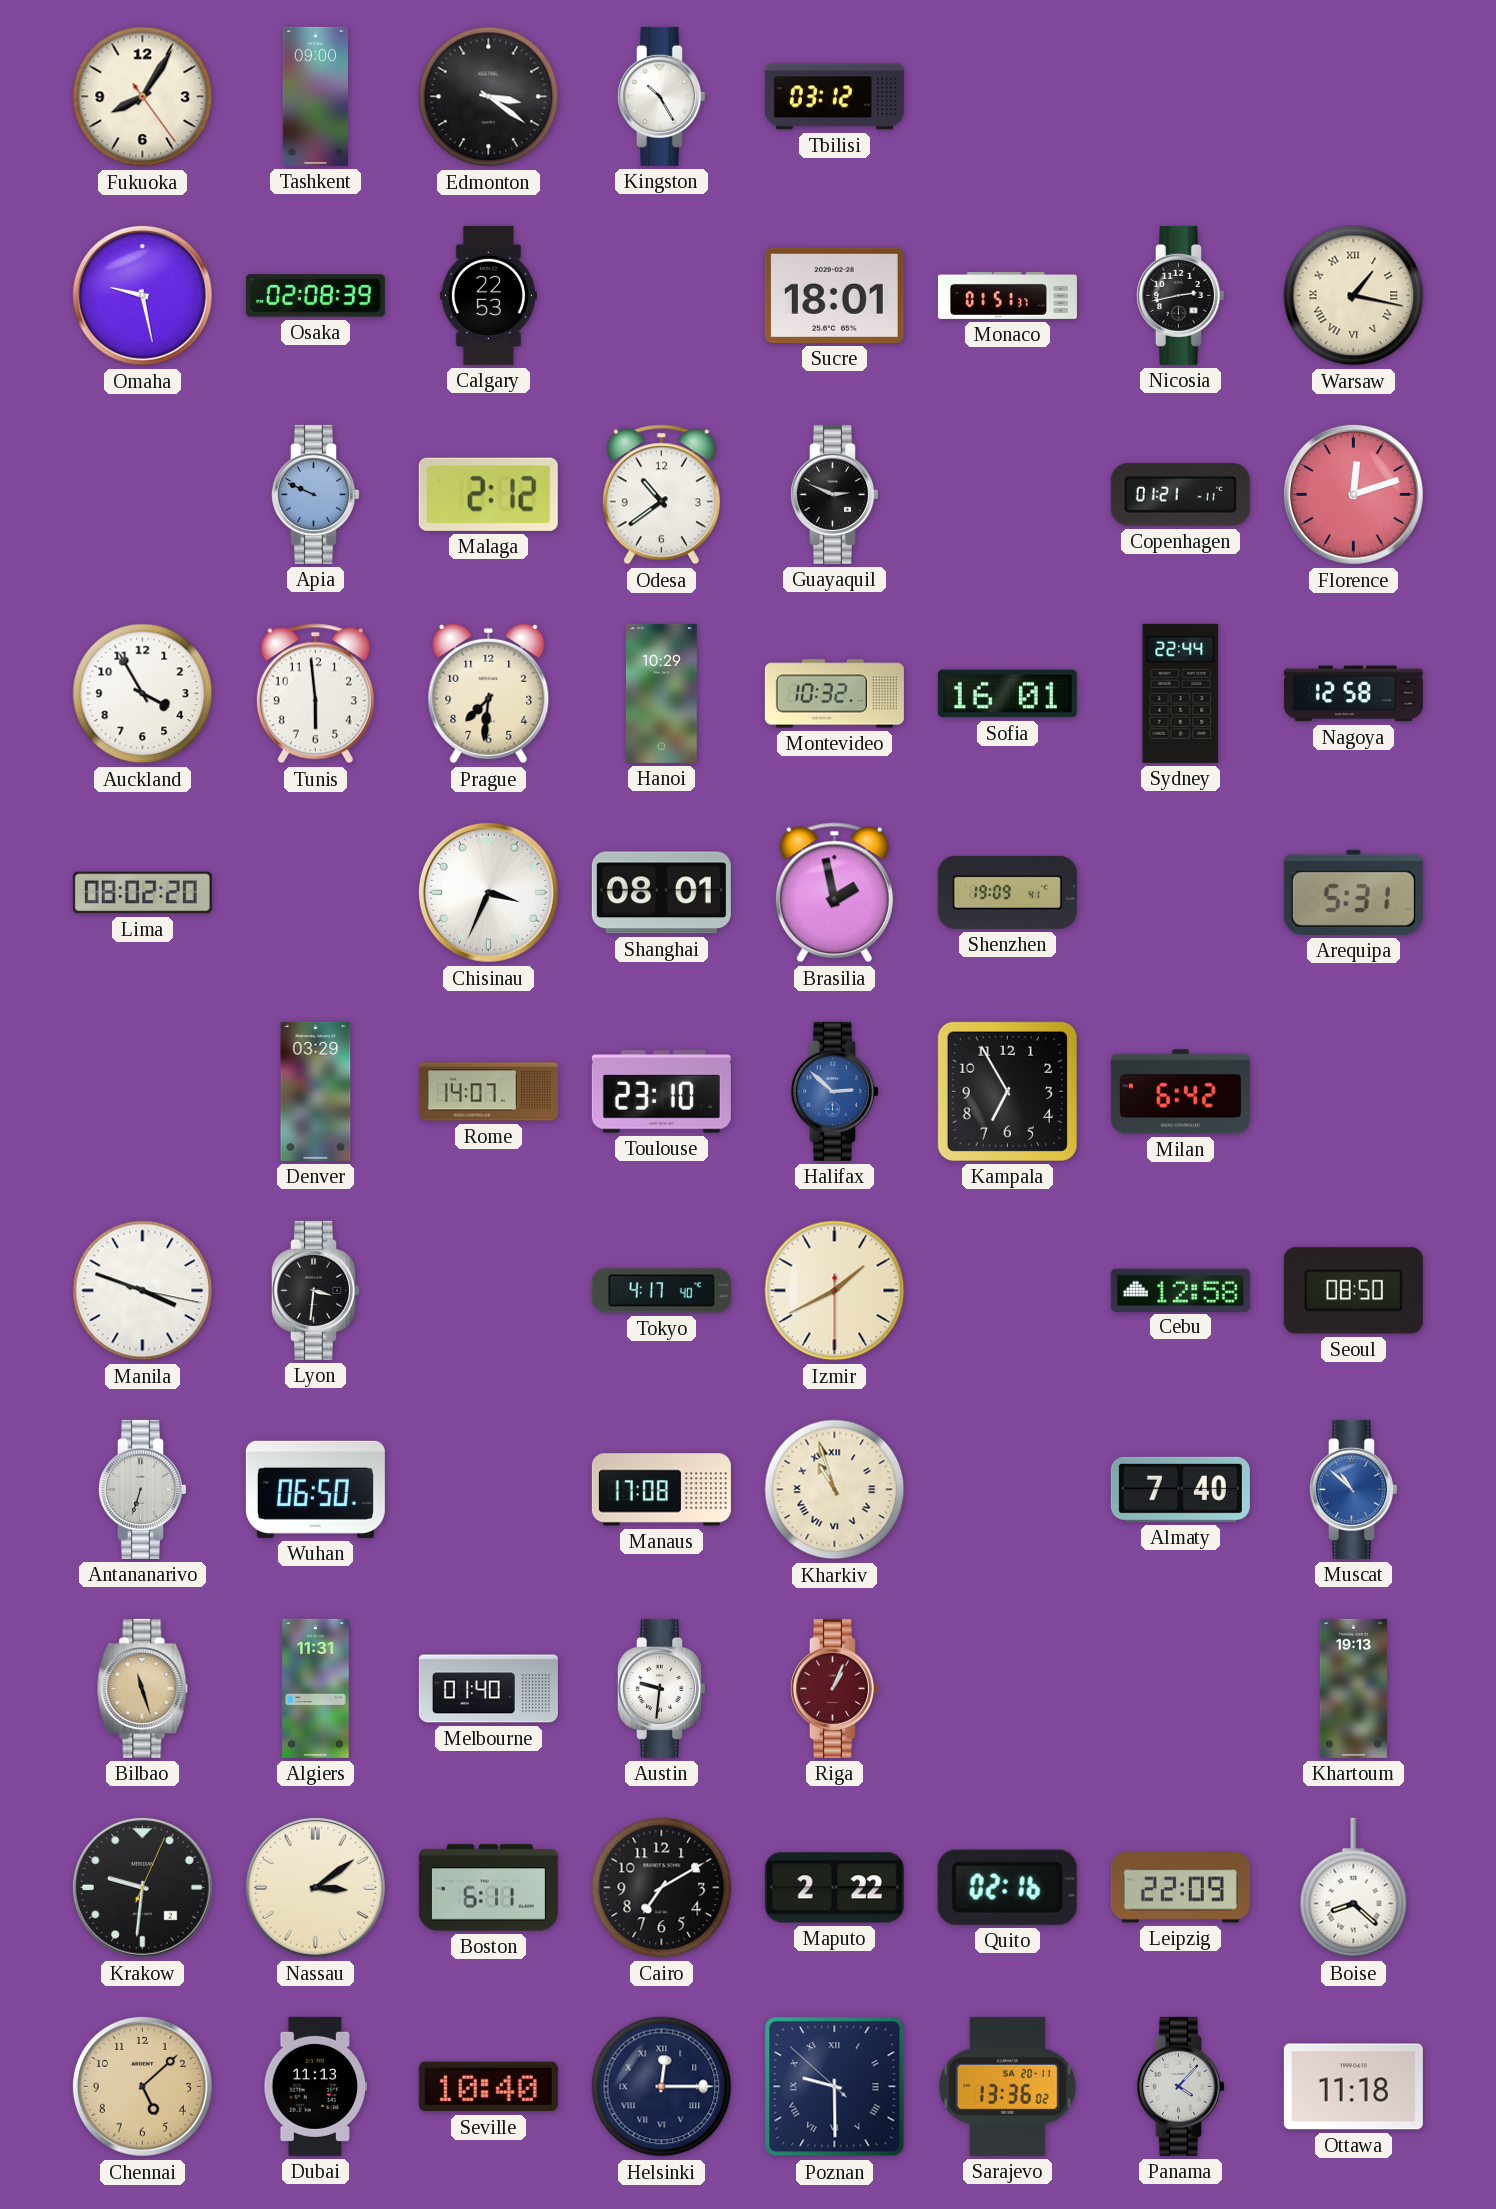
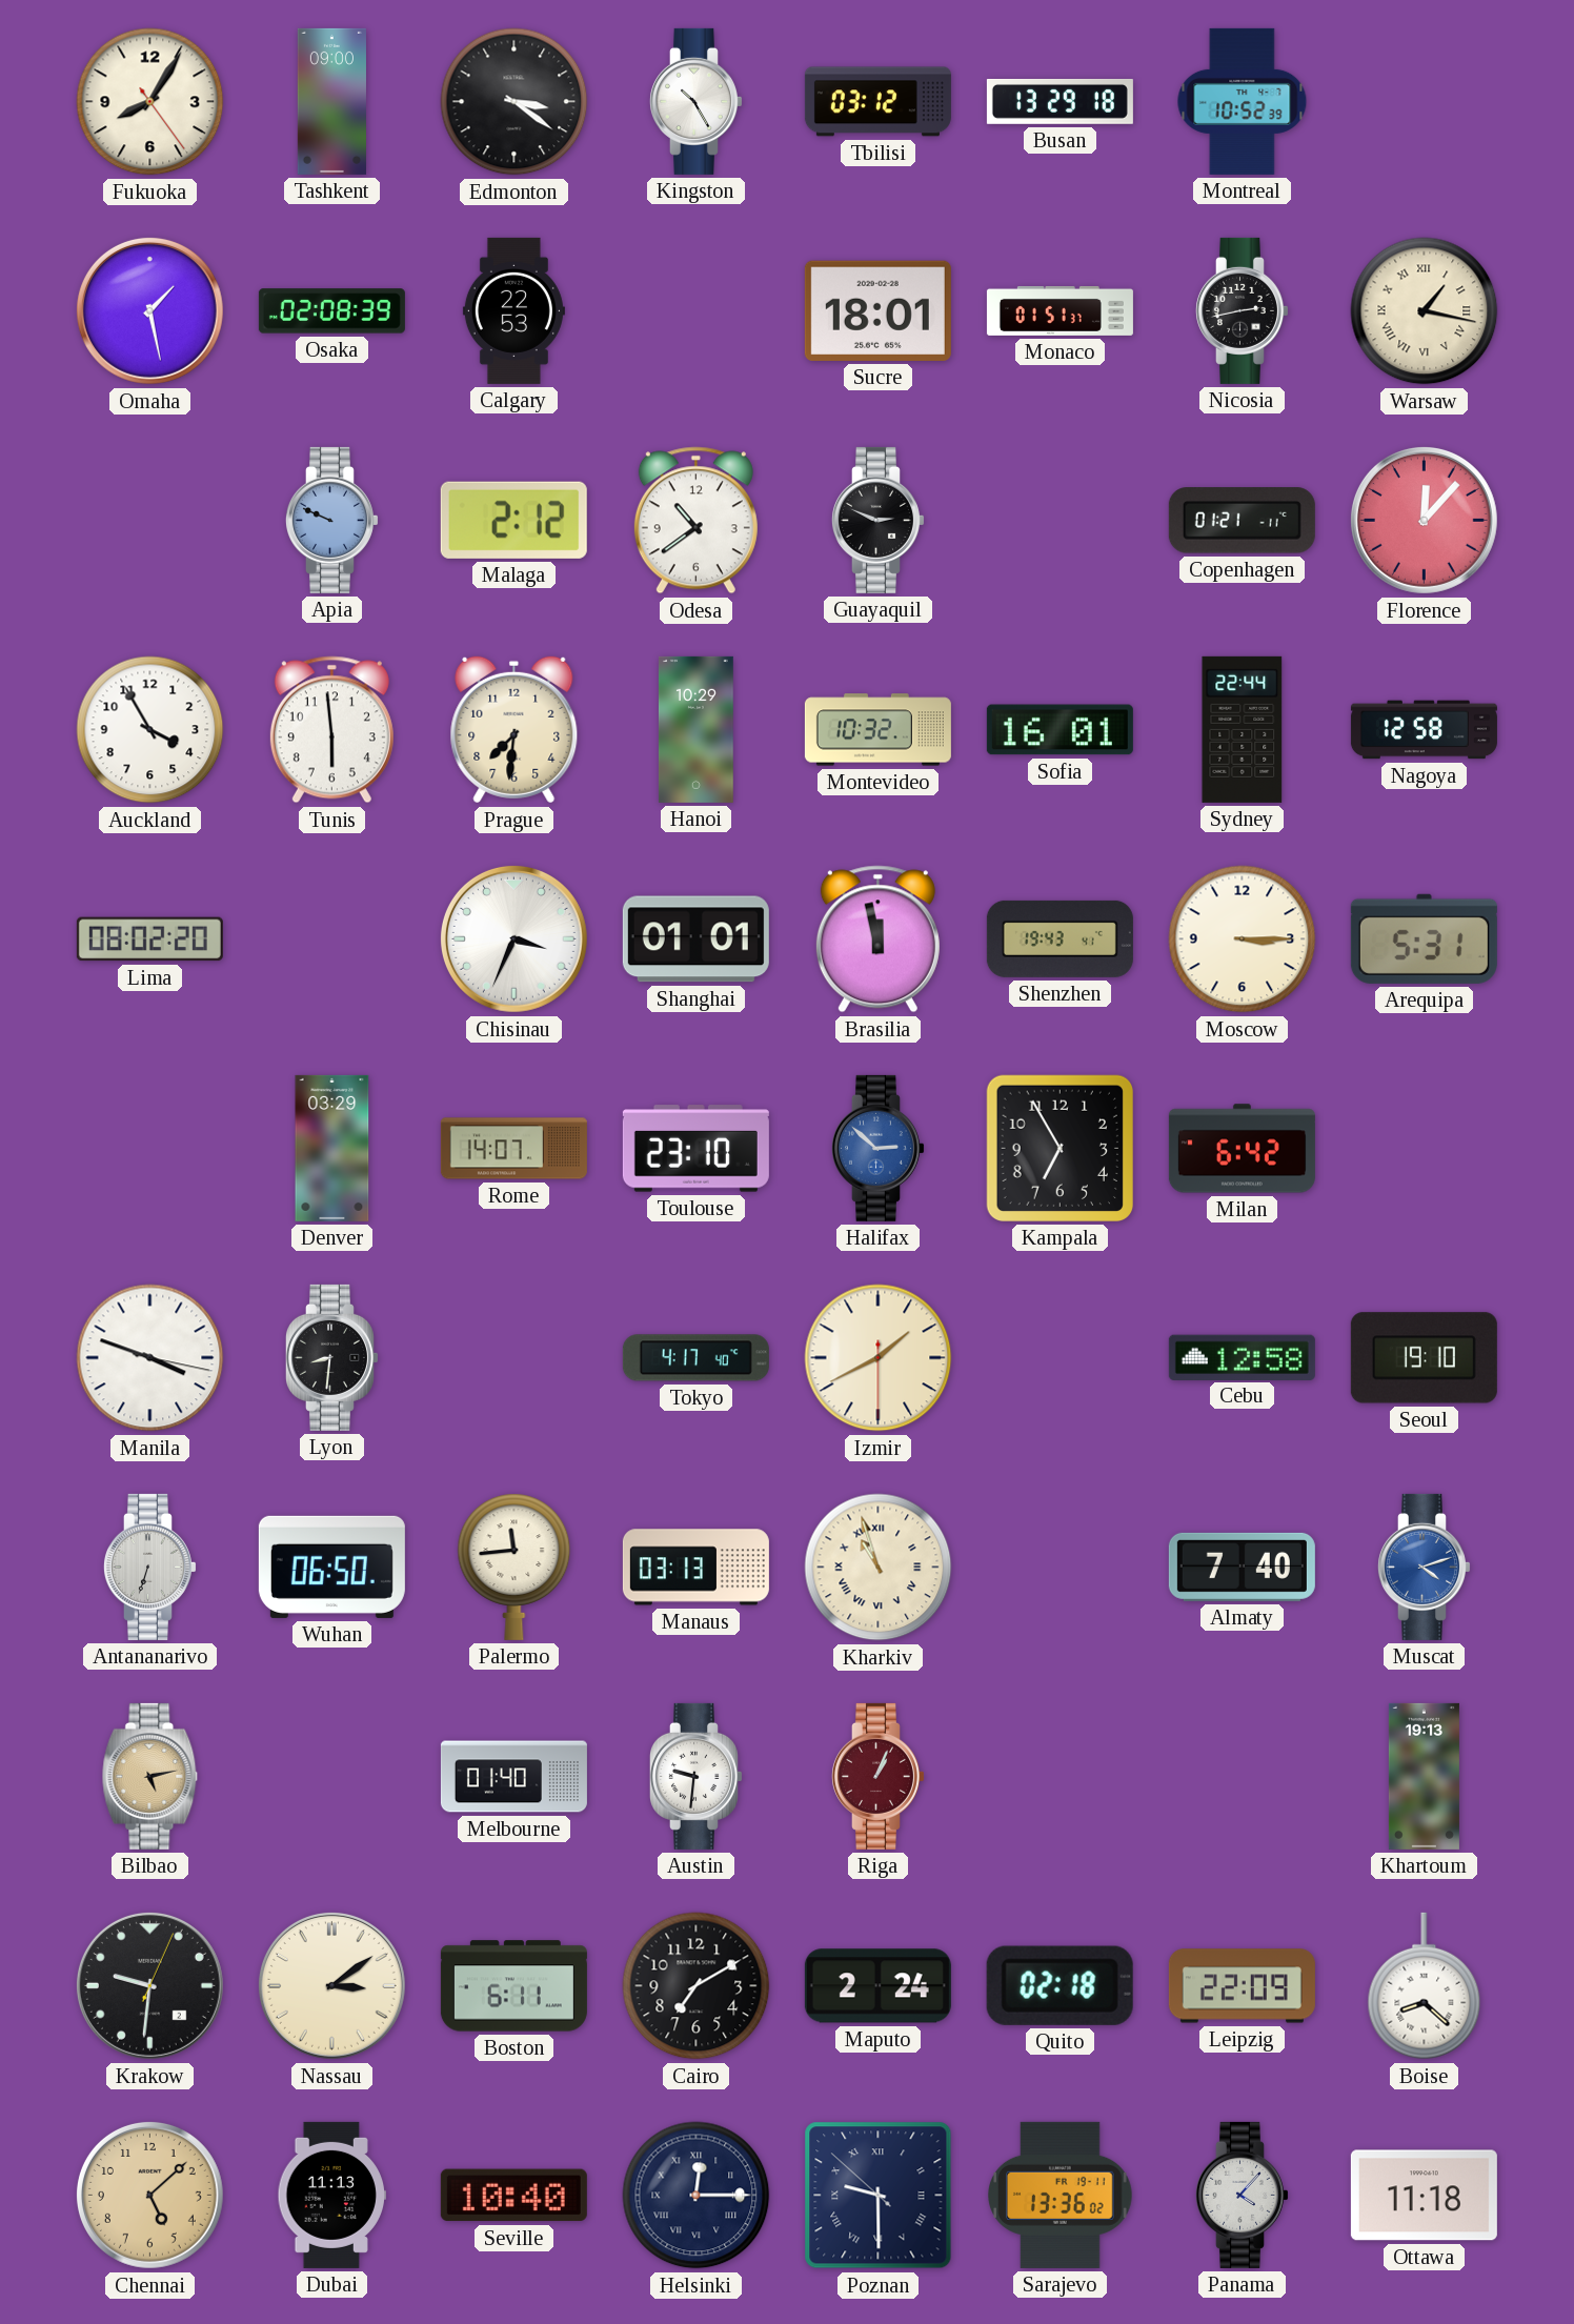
Busan: none -> 13:29
Montreal: none -> 10:52
Omaha: 9:28 -> 1:28
Florence: 12:12 -> 12:07
Shanghai: 08:01 -> 01:01
Brasilia: 1:58 -> 11:58
Shenzhen: 19:09 -> 19:43
Moscow: none -> 3:15
Lyon: 3:31 -> 8:31
Seoul: 08:50 -> 19:10
Palermo: none -> 11:44
Manaus: 17:08 -> 03:13
Muscat: 10:52 -> 4:12
Bilbao: 11:27 -> 5:13
Algiers: 11:31 -> none
Maputo: 2:22 -> 2:24
Quito: 02:16 -> 02:18
Sarajevo date: SA 20-11 -> FR 19-11
